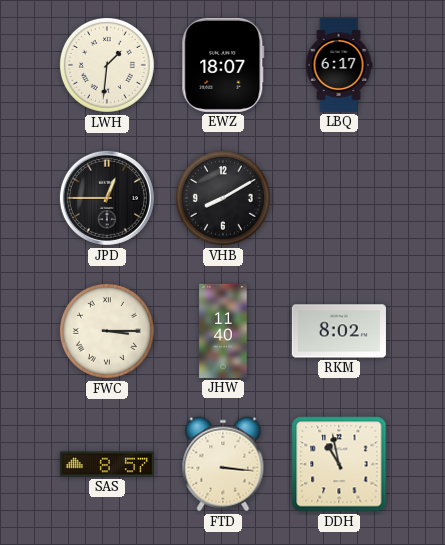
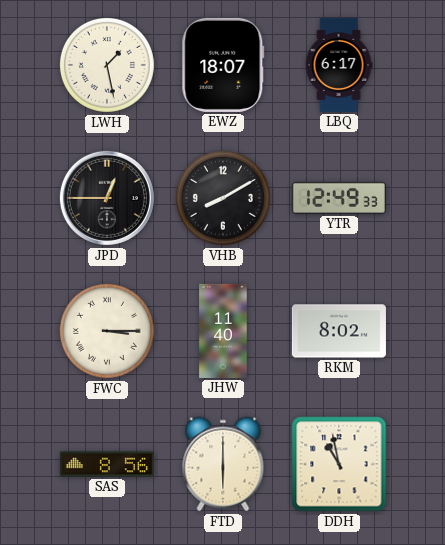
LWH: 1:31 -> 1:28
YTR: none -> 12:49
SAS: 8:57 -> 8:56
FTD: 3:16 -> 6:00
